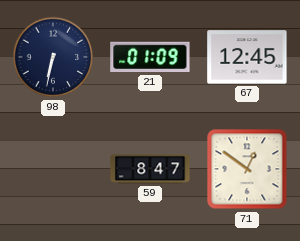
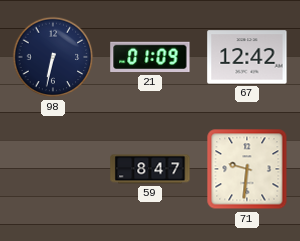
67: 12:45 -> 12:42
71: 12:51 -> 9:31
